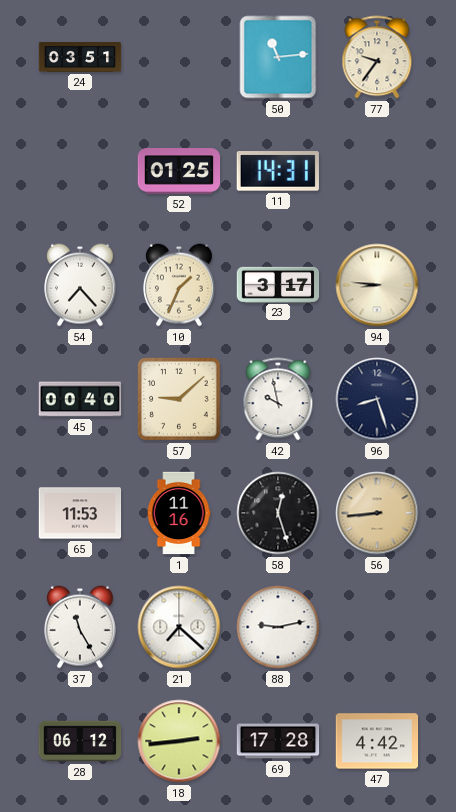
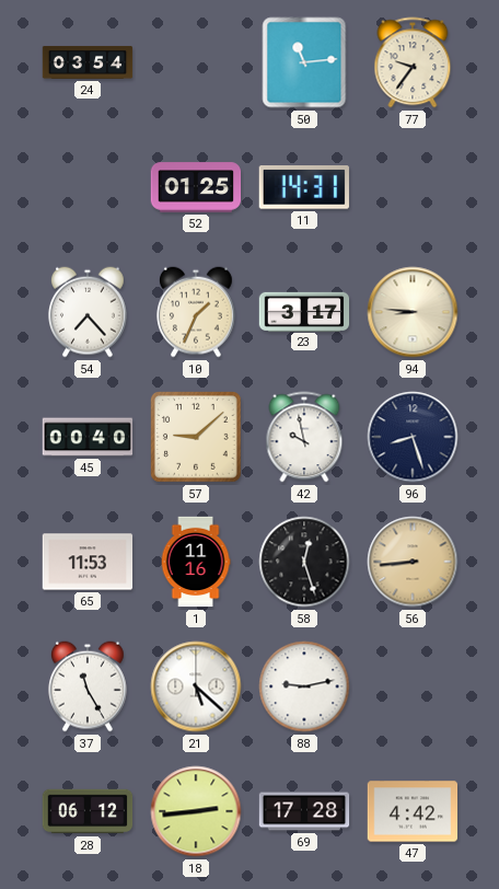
24: 03:51 -> 03:54
21: 7:22 -> 5:22
